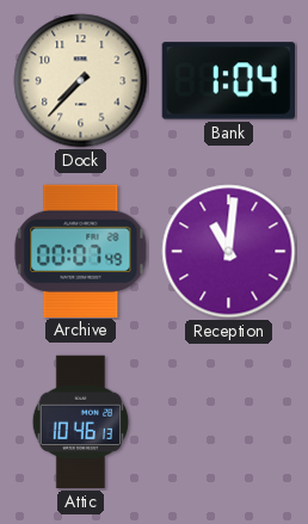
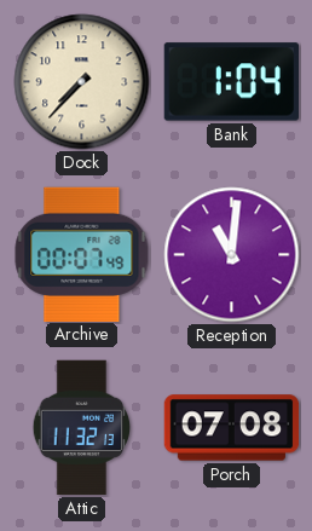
Attic: 10:46 -> 11:32
Porch: none -> 07:08
